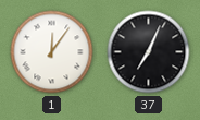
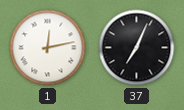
1: 12:06 -> 12:13
